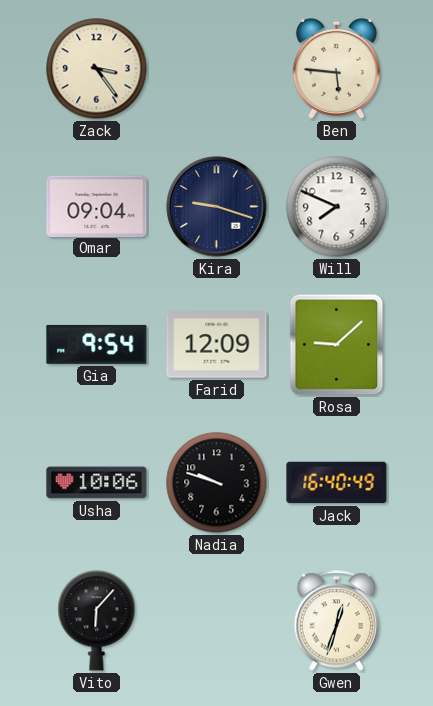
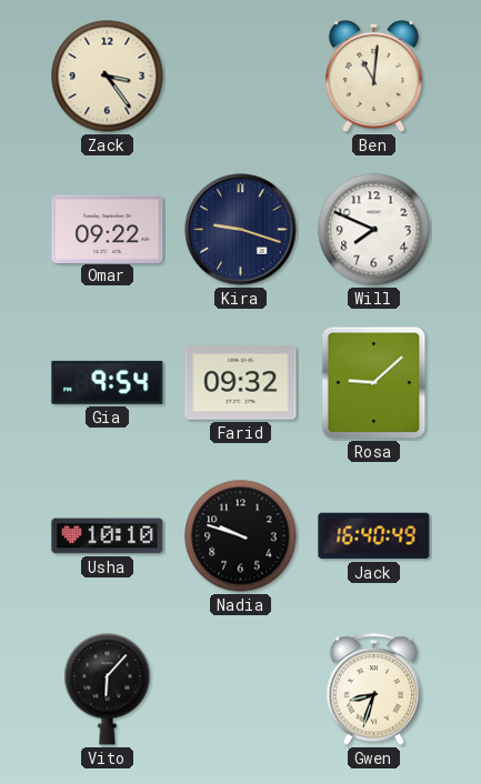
Ben: 5:46 -> 11:01
Omar: 09:04 -> 09:22
Farid: 12:09 -> 09:32
Usha: 10:06 -> 10:10
Gwen: 12:33 -> 8:33
